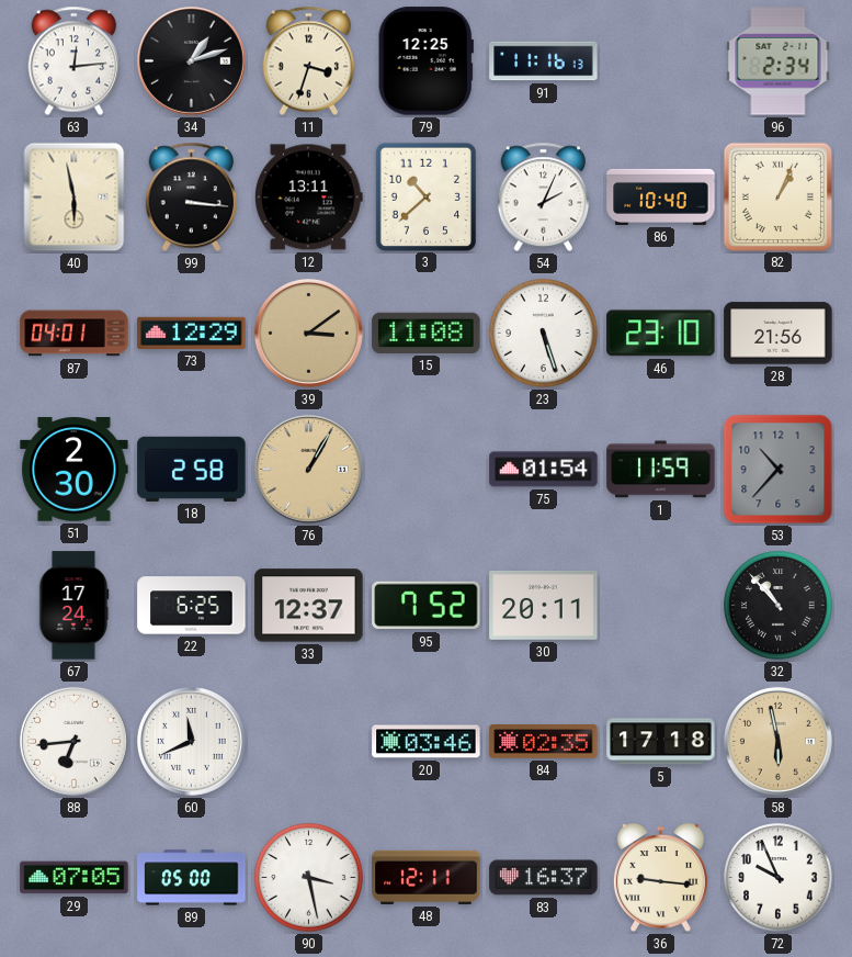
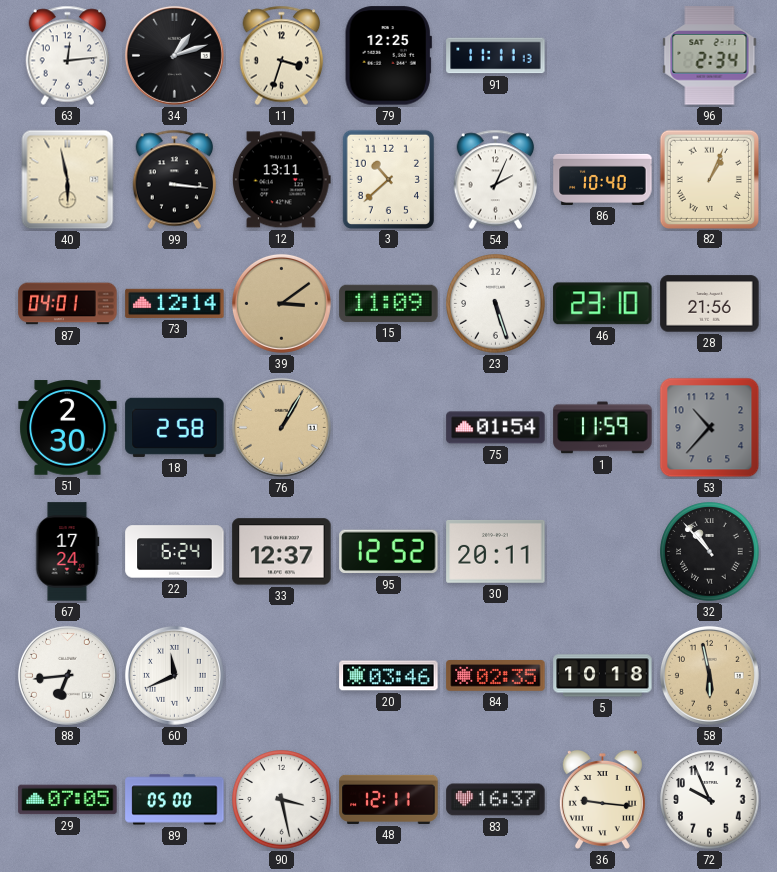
91: 11:16 -> 11:11
73: 12:29 -> 12:14
15: 11:08 -> 11:09
22: 6:25 -> 6:24
95: 7:52 -> 12:52
5: 17:18 -> 10:18
